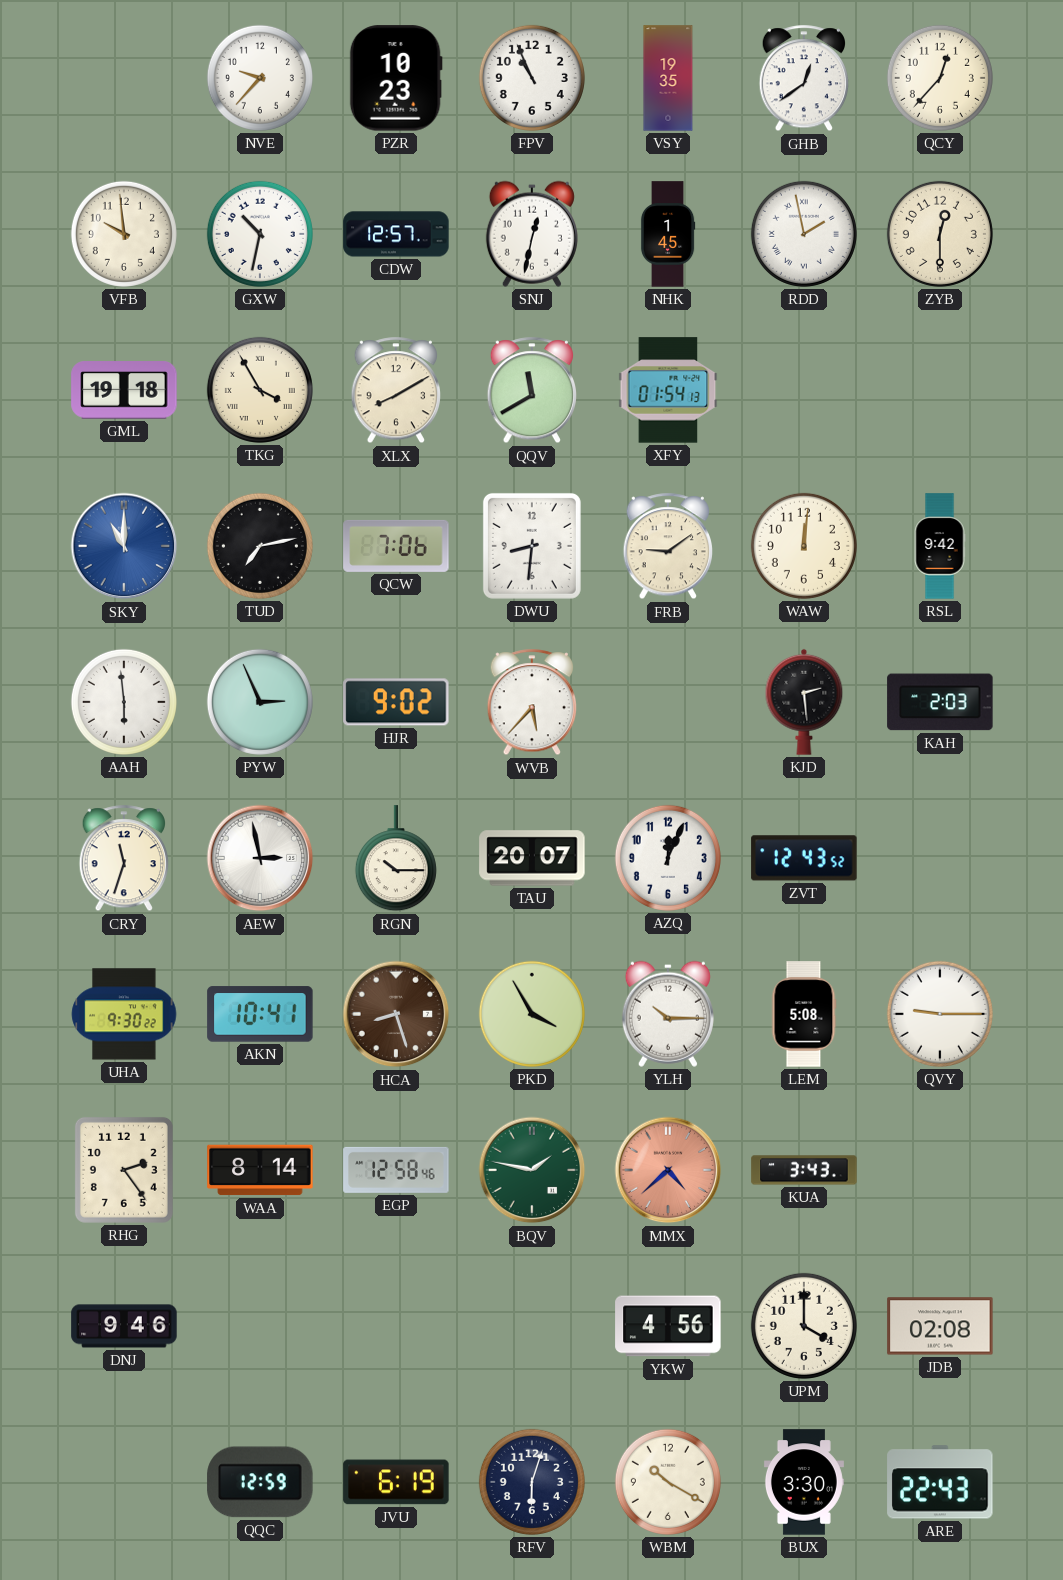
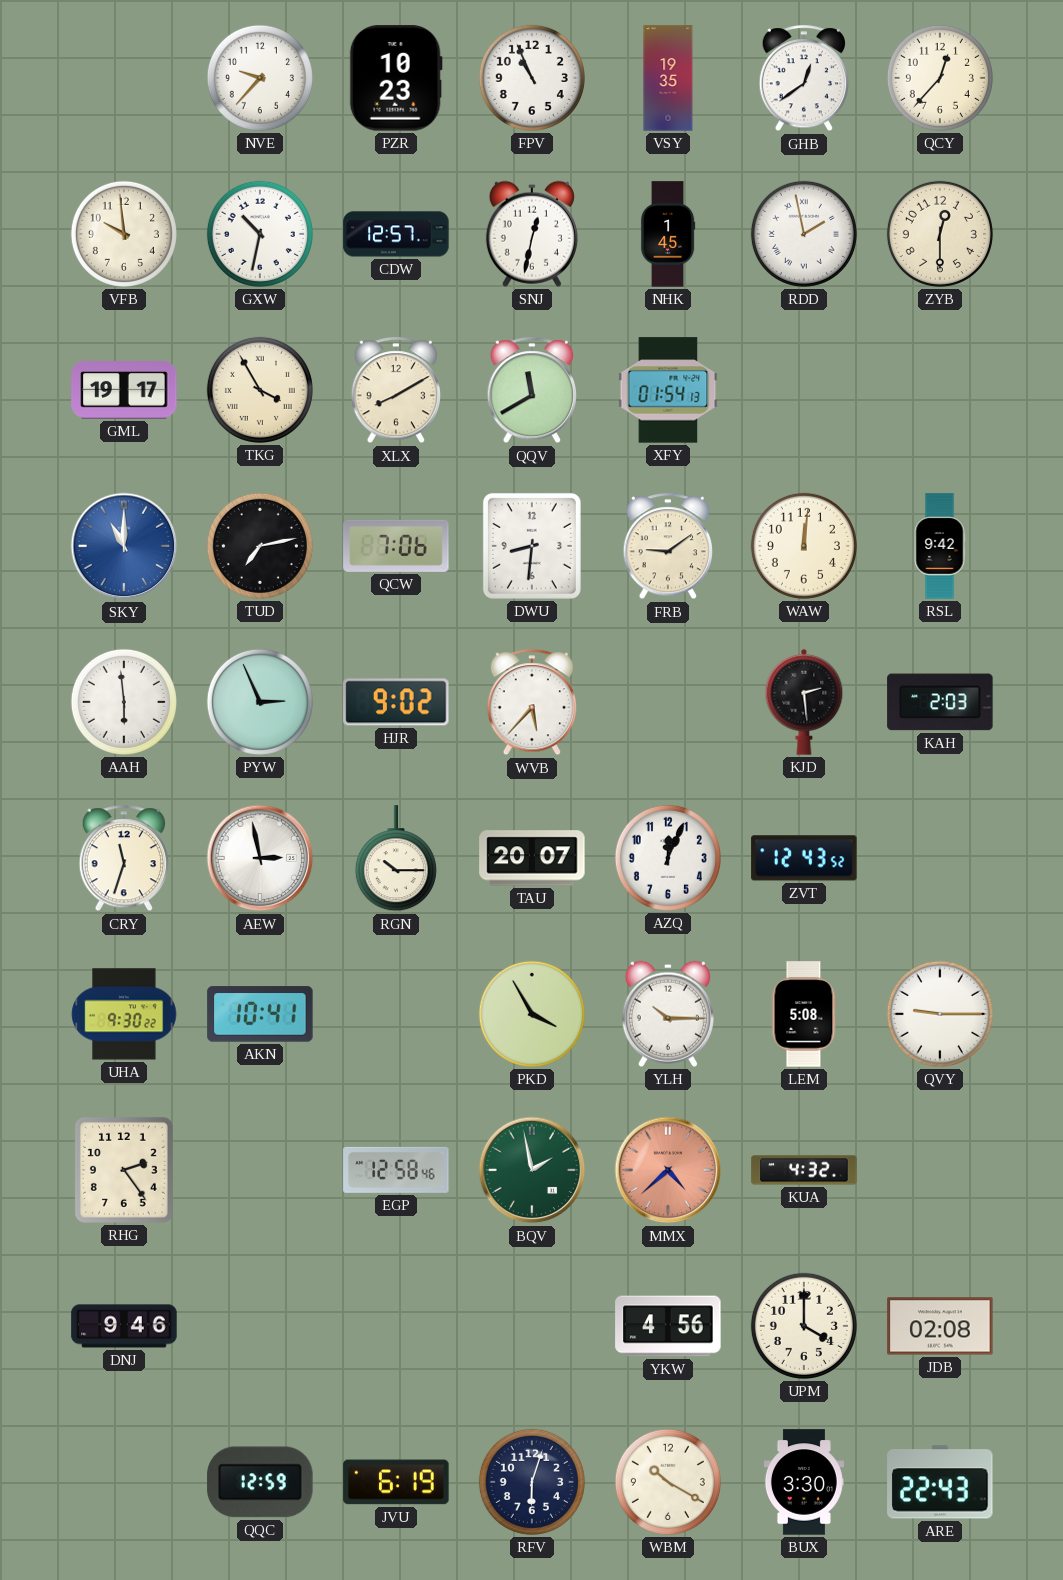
GML: 19:18 -> 19:17
HCA: 8:27 -> none
WAA: 8:14 -> none
BQV: 1:47 -> 1:58
KUA: 3:43 -> 4:32
